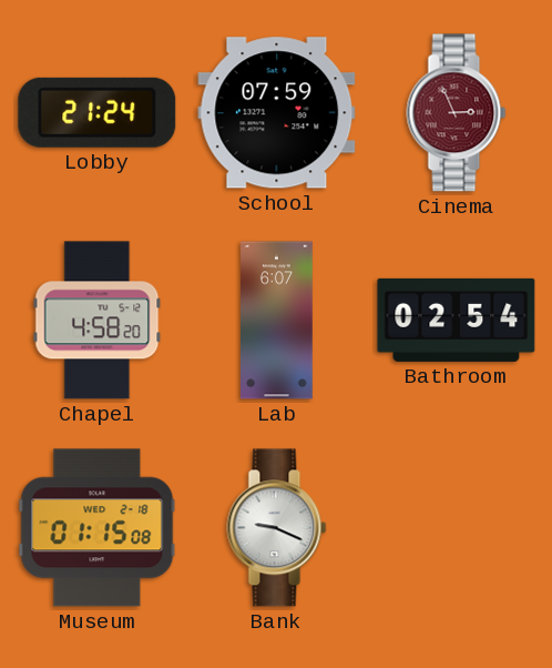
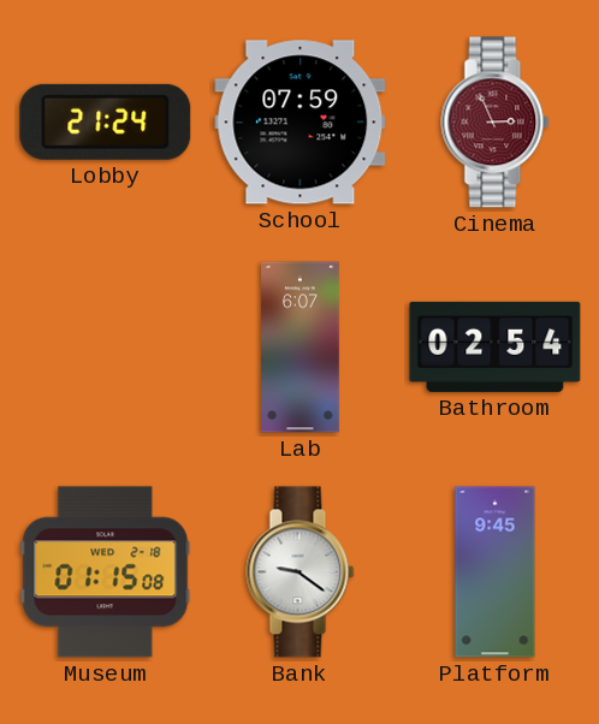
Chapel: 4:58 -> none
Bank: 9:19 -> 9:21
Platform: none -> 9:45
